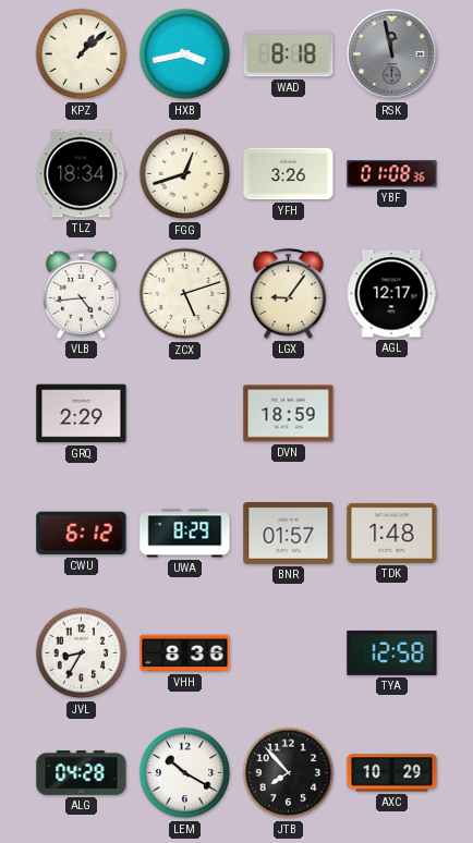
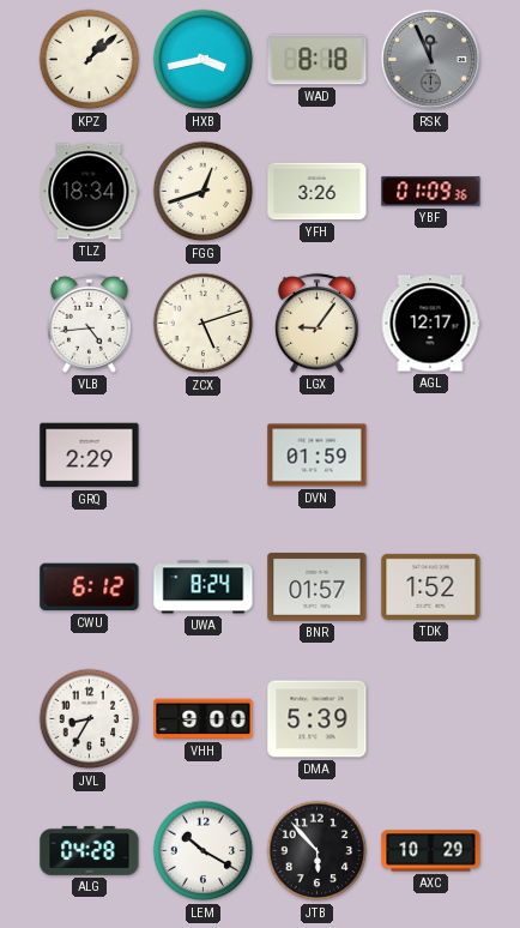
RSK: 11:58 -> 11:56
YBF: 01:08 -> 01:09
DVN: 18:59 -> 01:59
UWA: 8:29 -> 8:24
TDK: 1:48 -> 1:52
VHH: 8:36 -> 9:00
DMA: none -> 5:39
TYA: 12:58 -> none
JTB: 7:53 -> 5:53
